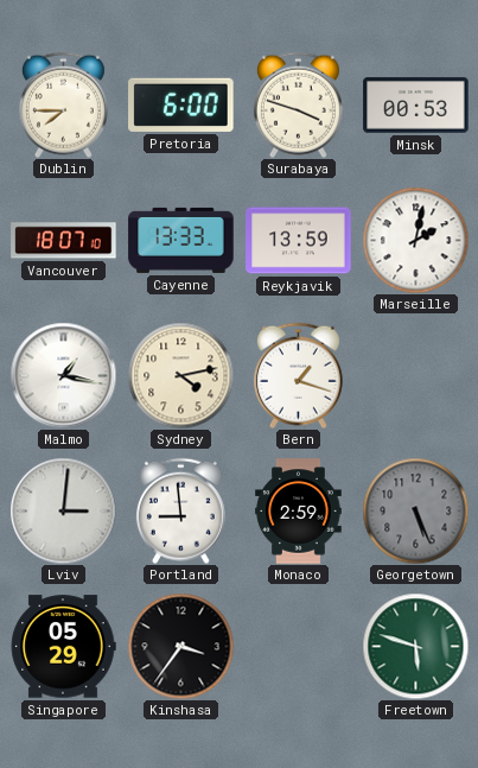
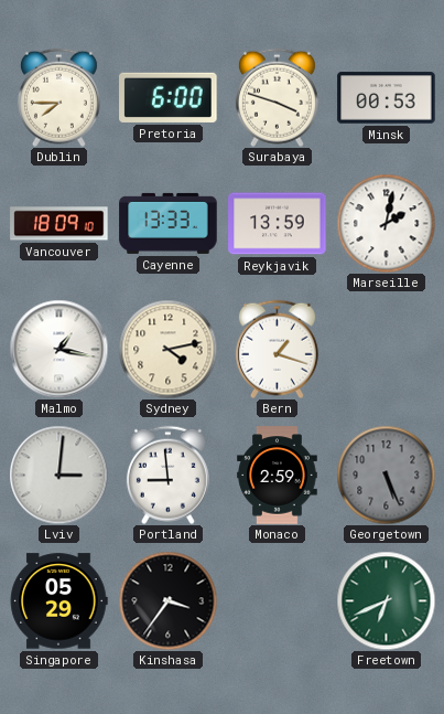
Vancouver: 18:07 -> 18:09
Freetown: 5:48 -> 6:41
